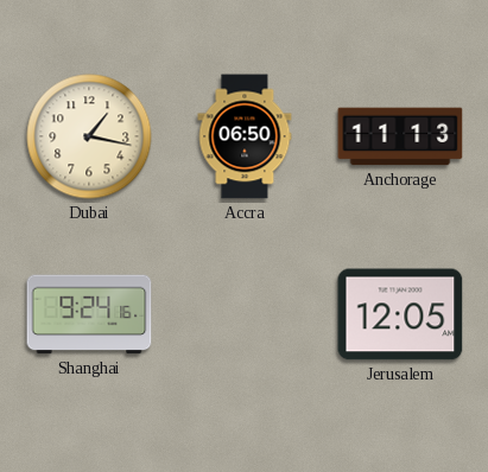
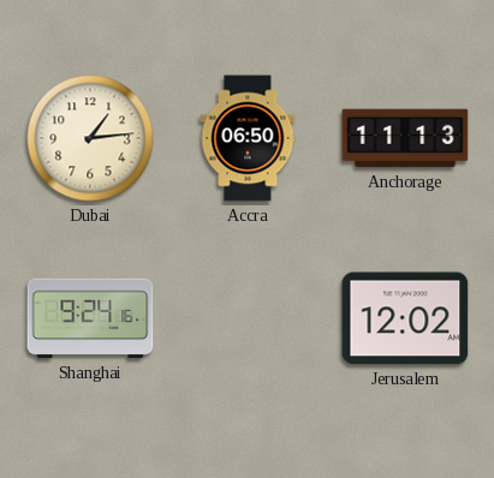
Dubai: 1:17 -> 1:14
Jerusalem: 12:05 -> 12:02
